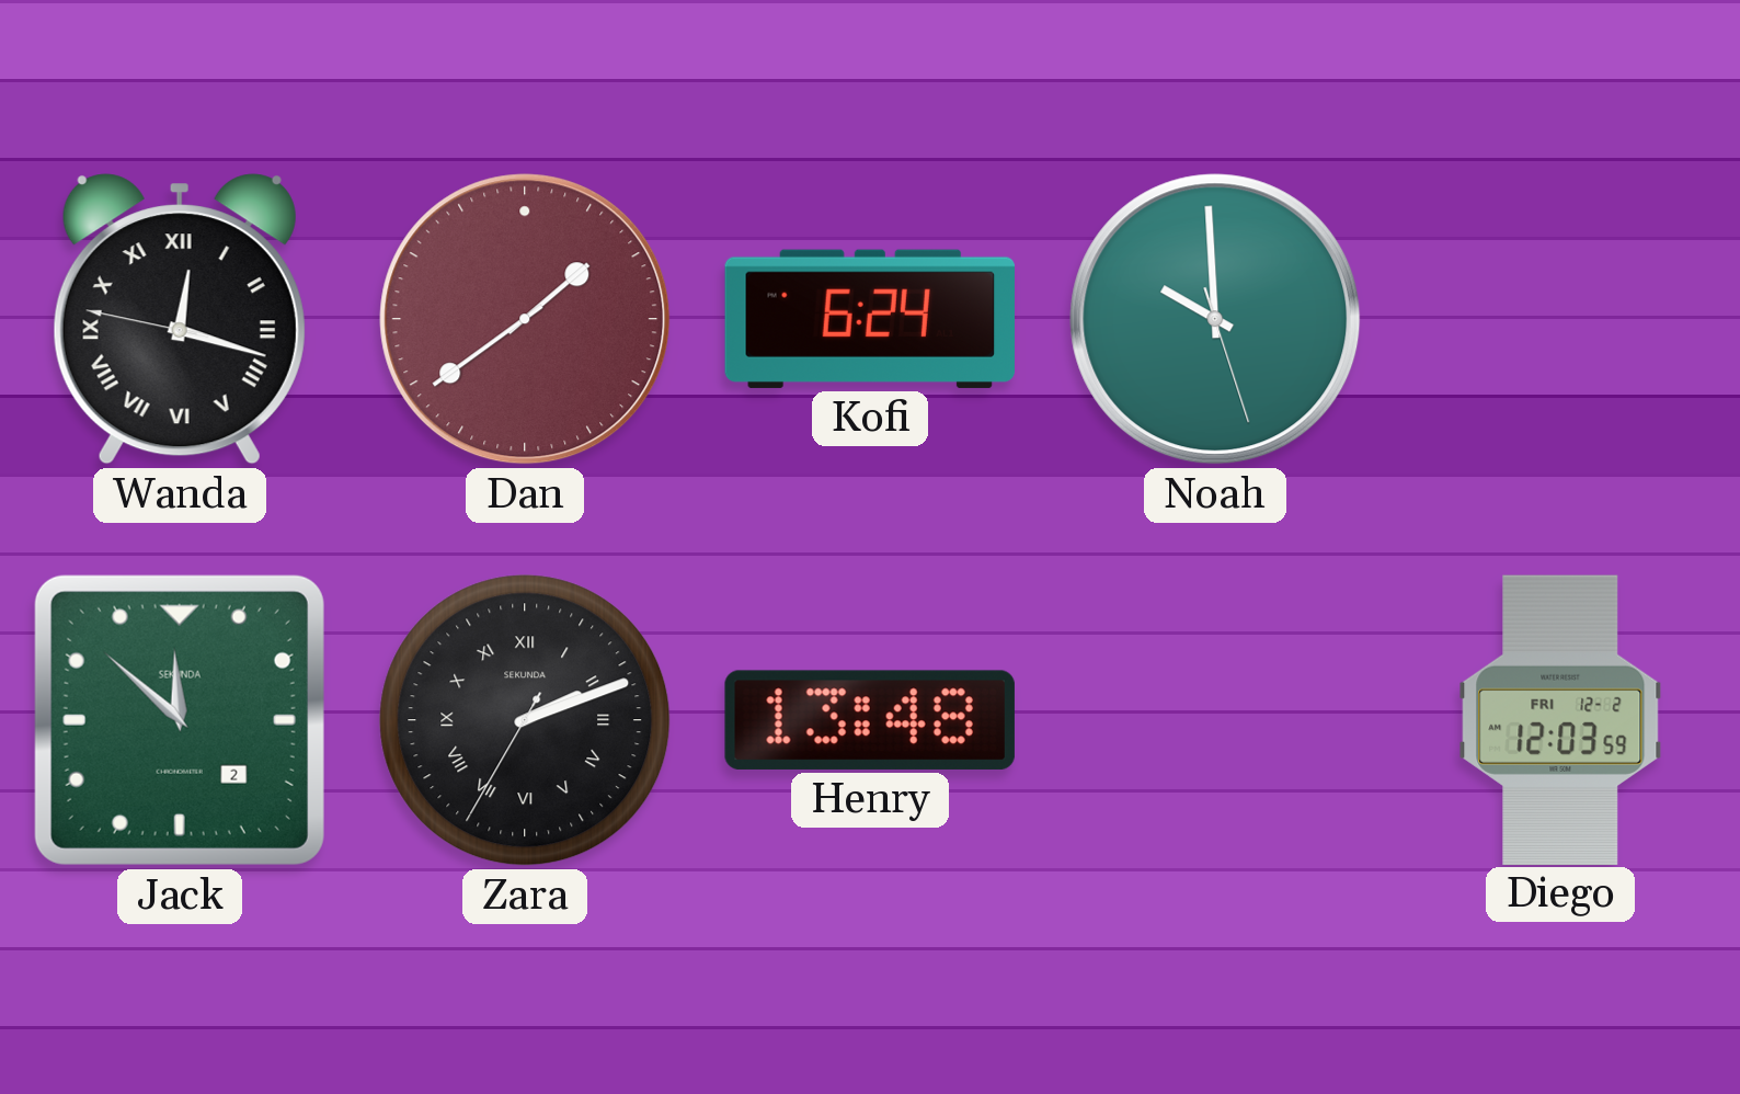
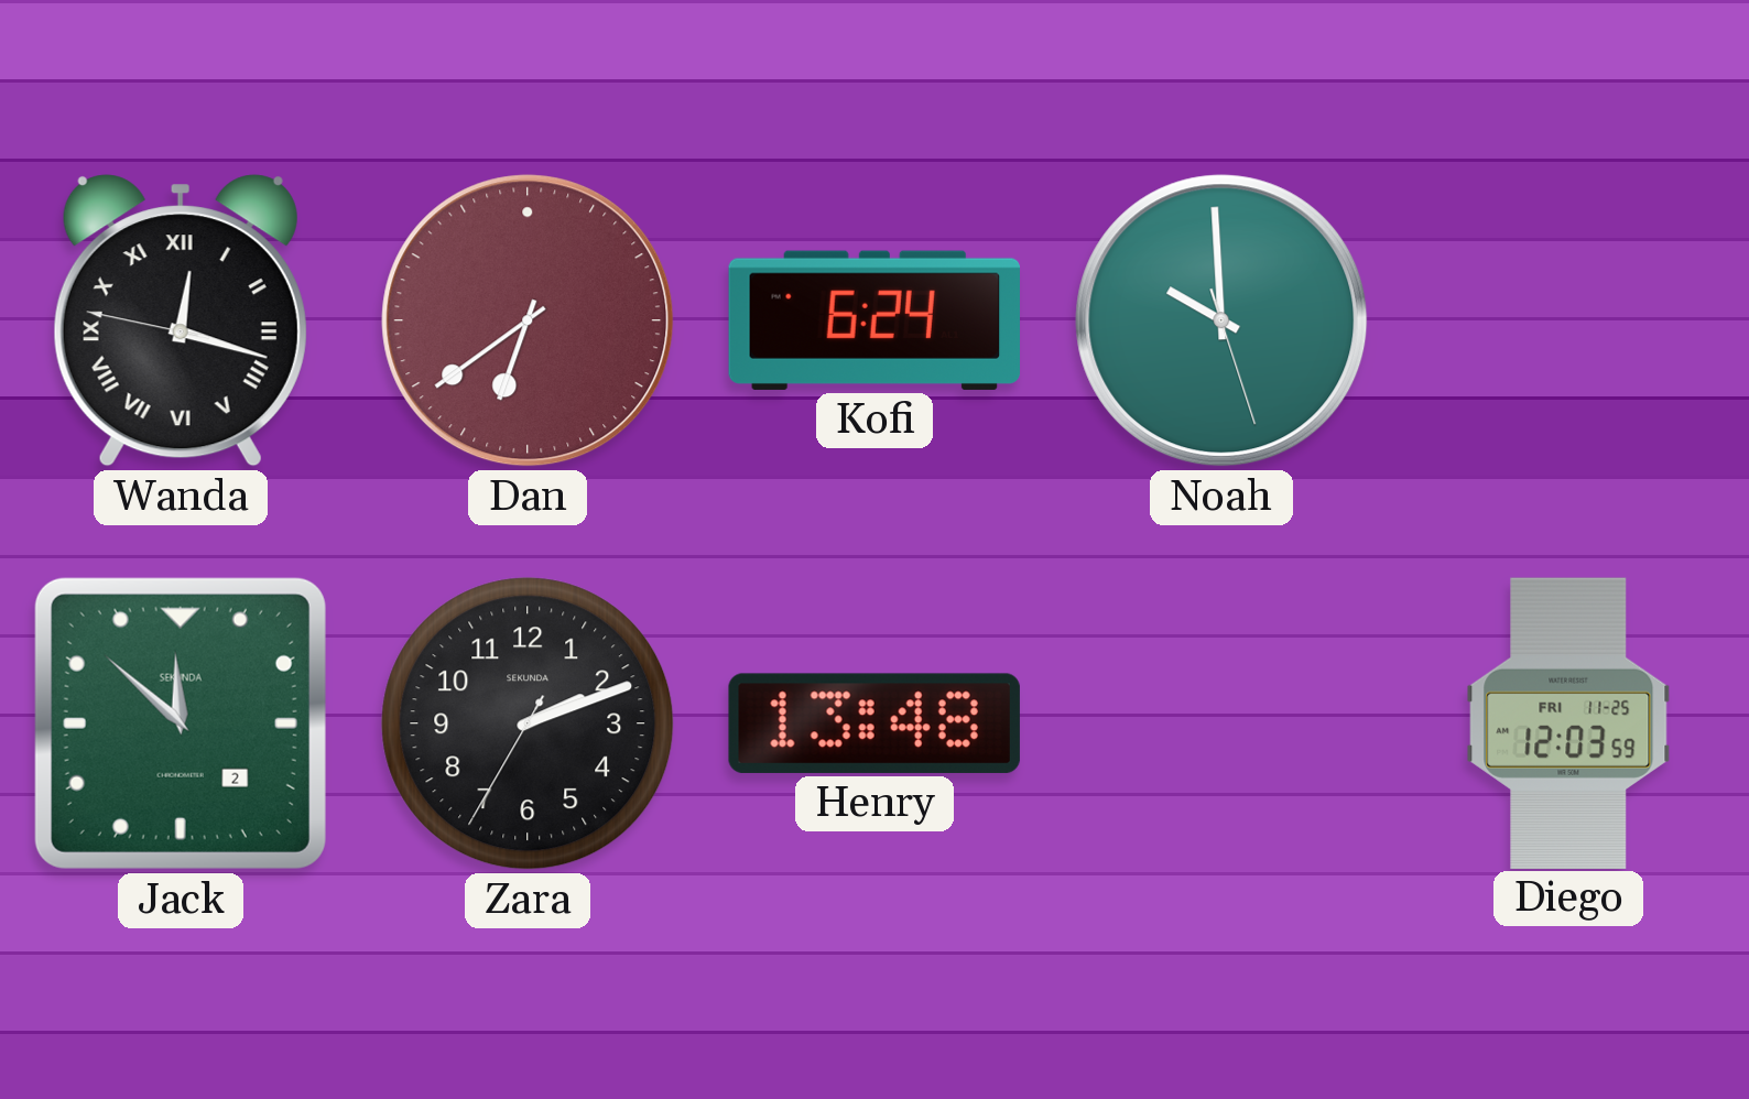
Dan: 1:39 -> 6:39
Zara numerals: Roman -> Arabic
Diego date: FRI 12-2 -> FRI 11-25
